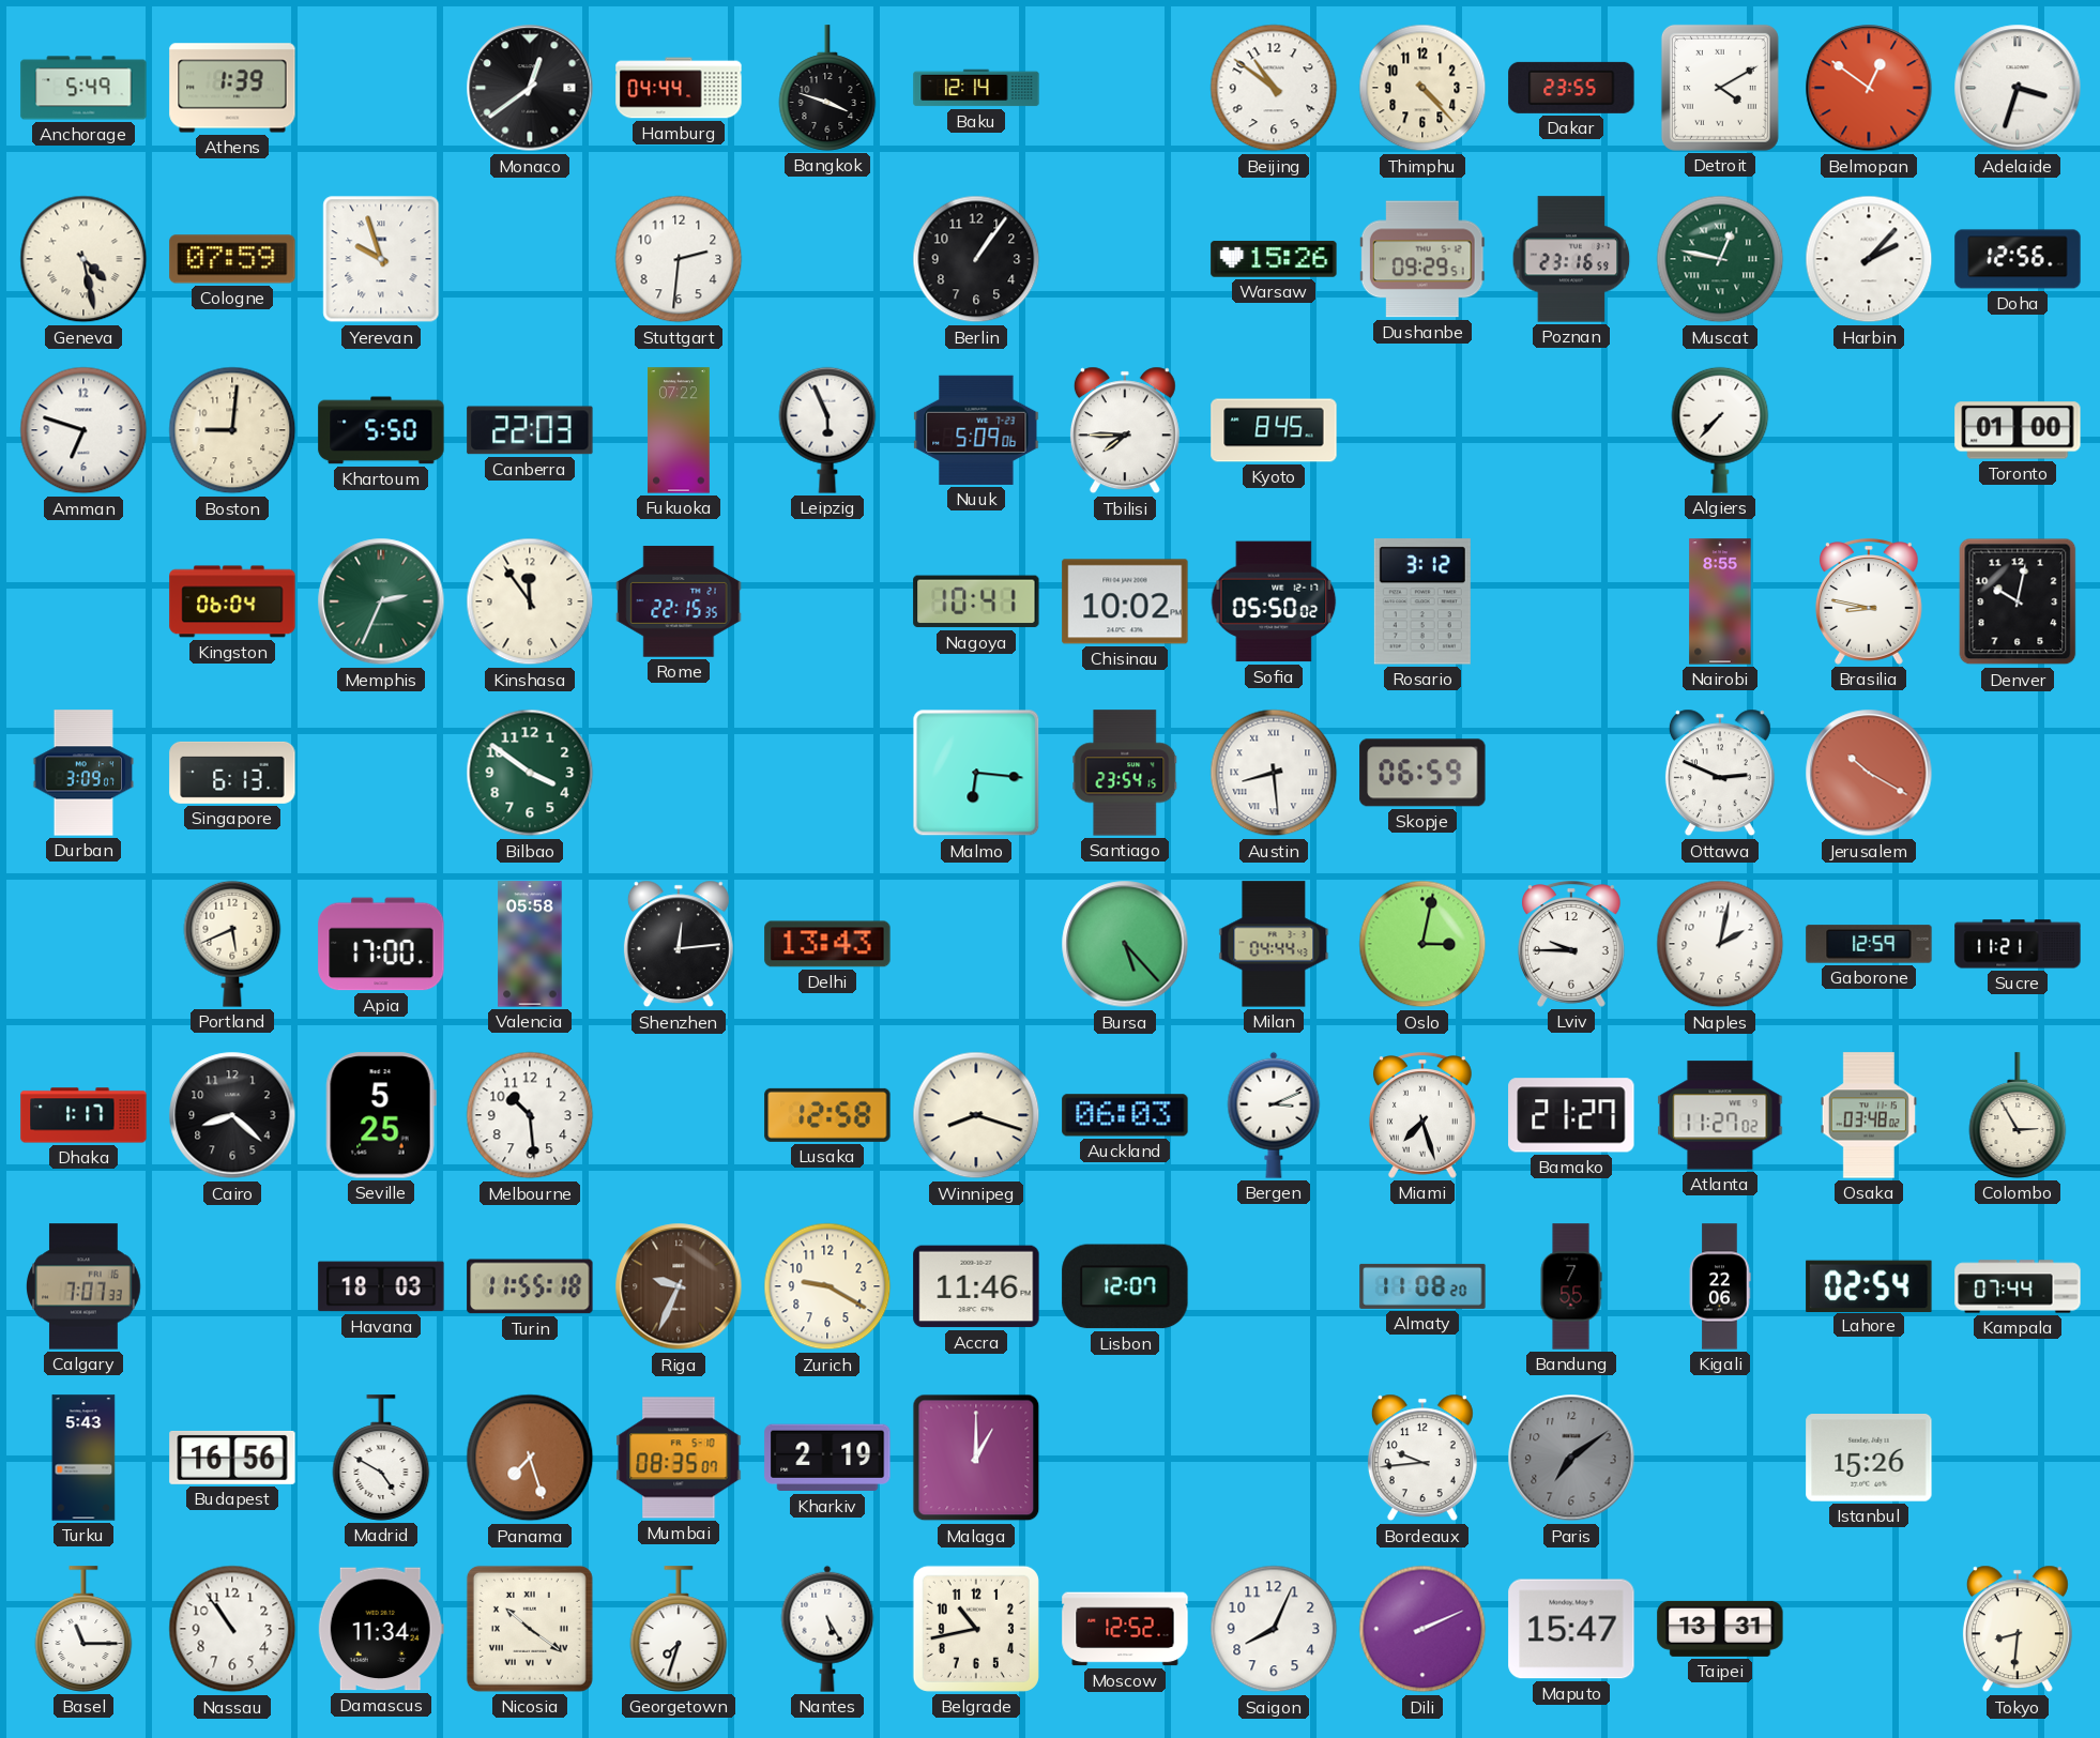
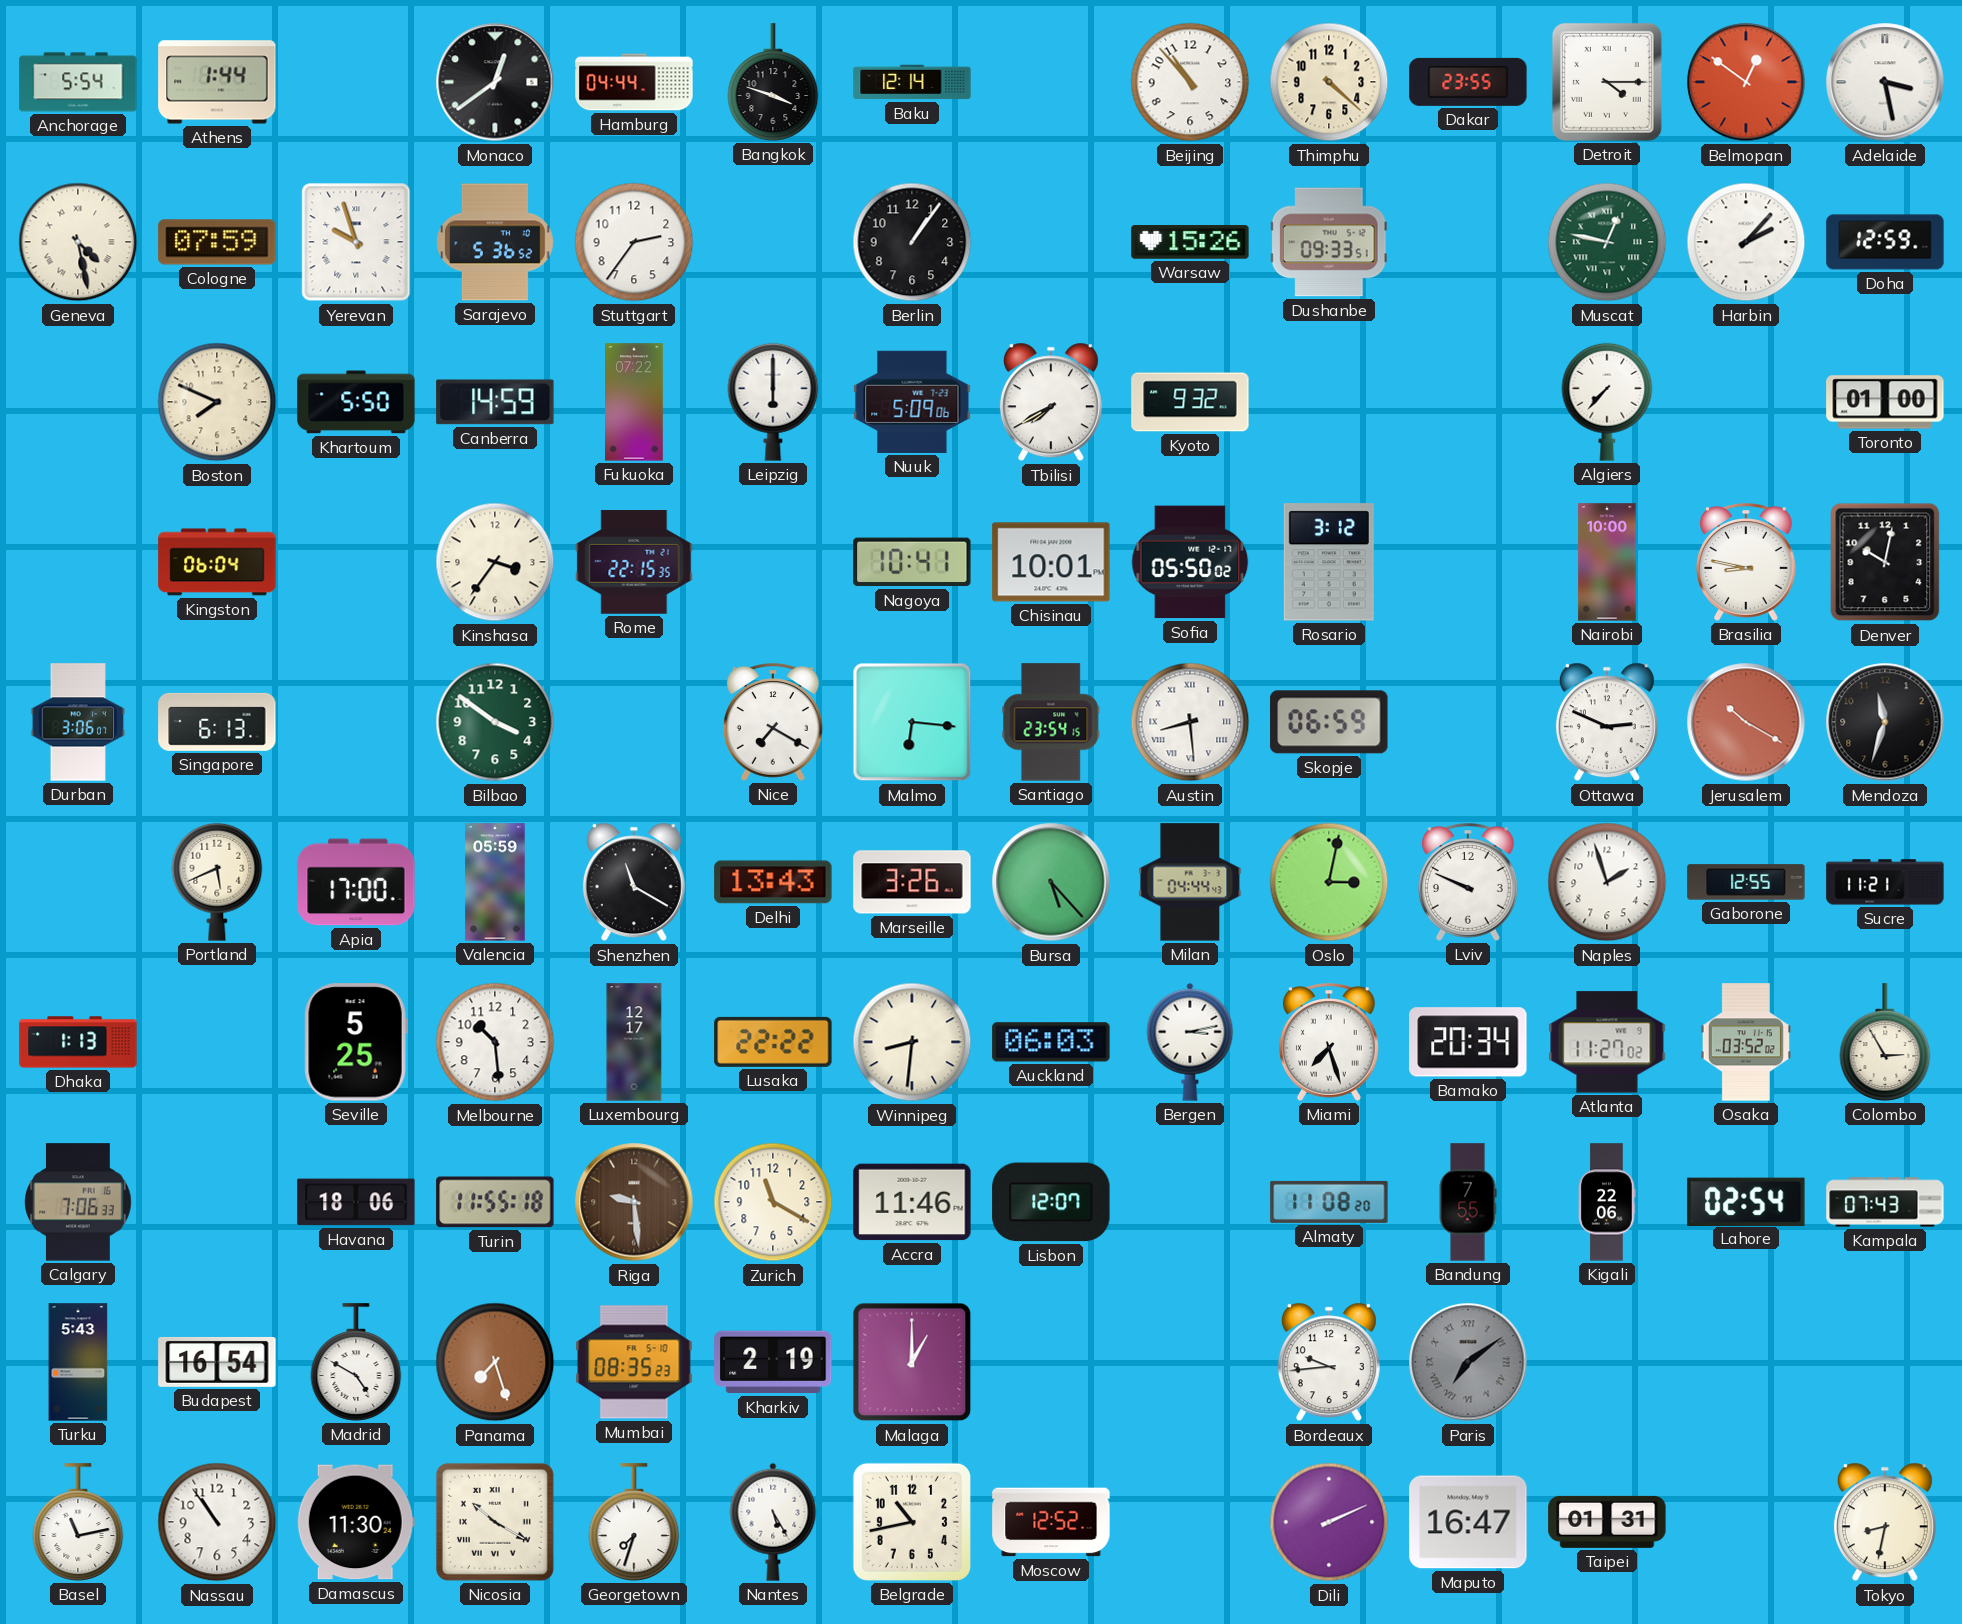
Anchorage: 5:49 -> 5:54
Athens: 1:39 -> 1:44
Beijing: 10:51 -> 10:53
Thimphu: 4:23 -> 4:22
Detroit: 4:10 -> 4:15
Adelaide: 3:33 -> 3:28
Sarajevo: none -> 5:36
Stuttgart: 2:31 -> 2:36
Dushanbe: 09:29 -> 09:33
Poznan: 23:16 -> none
Doha: 12:56 -> 12:59
Amman: 6:48 -> none
Boston: 9:01 -> 7:49
Canberra: 22:03 -> 14:59
Leipzig: 5:56 -> 6:00
Tbilisi: 7:45 -> 7:40
Kyoto: 8:45 -> 9:32
Memphis: 2:34 -> none
Kinshasa: 11:54 -> 3:36
Chisinau: 10:02 -> 10:01
Nairobi: 8:55 -> 10:00
Durban: 3:09 -> 3:06
Nice: none -> 7:20
Mendoza: none -> 11:33
Valencia: 05:58 -> 05:59
Shenzhen: 12:14 -> 11:20
Marseille: none -> 3:26
Lviv: 9:45 -> 9:49
Naples: 2:02 -> 1:57
Gaborone: 12:59 -> 12:55
Dhaka: 1:17 -> 1:13
Cairo: 8:22 -> none
Luxembourg: none -> 12:17
Lusaka: 12:58 -> 22:22
Winnipeg: 8:18 -> 8:31
Bergen: 3:11 -> 3:13
Bamako: 21:27 -> 20:34
Osaka: 03:48 -> 03:52
Calgary: 7:07 -> 7:06
Havana: 18:03 -> 18:06
Riga: 9:34 -> 9:29
Zurich: 9:20 -> 11:20
Kampala: 07:44 -> 07:43
Budapest: 16:56 -> 16:54
Mumbai: 08:35:07 -> 08:35:23
Paris numerals: Arabic -> Roman
Istanbul: 15:26 -> none
Basel: 11:15 -> 11:13
Damascus: 11:34 -> 11:30
Nicosia: 10:21 -> 10:20
Saigon: 8:04 -> none
Maputo: 15:47 -> 16:47
Taipei: 13:31 -> 01:31
Tokyo: 8:31 -> 8:32
